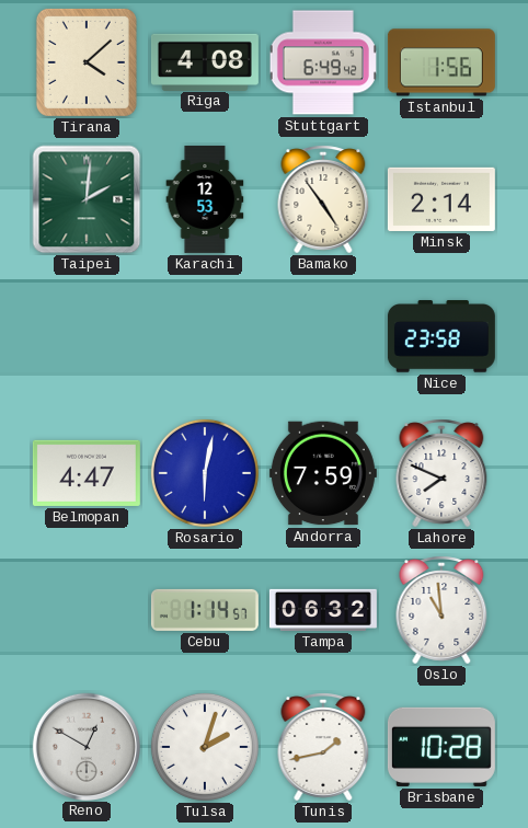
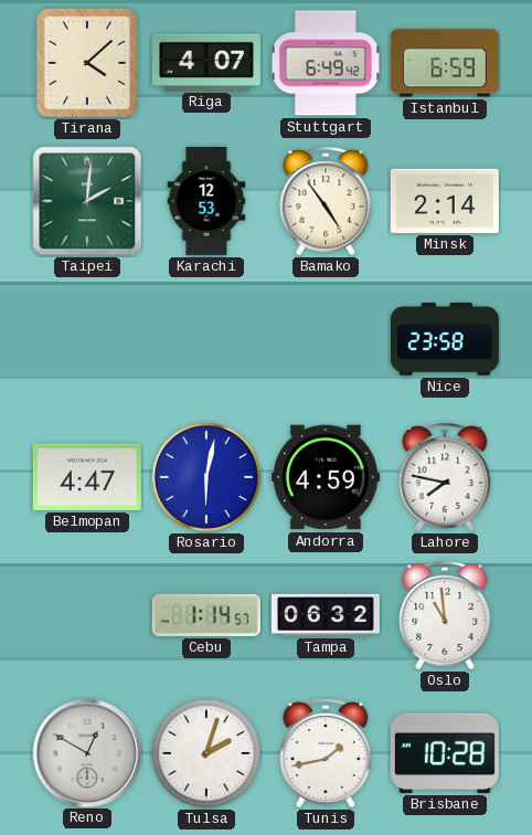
Riga: 4:08 -> 4:07
Istanbul: 1:56 -> 6:59
Andorra: 7:59 -> 4:59
Lahore: 7:49 -> 7:47
